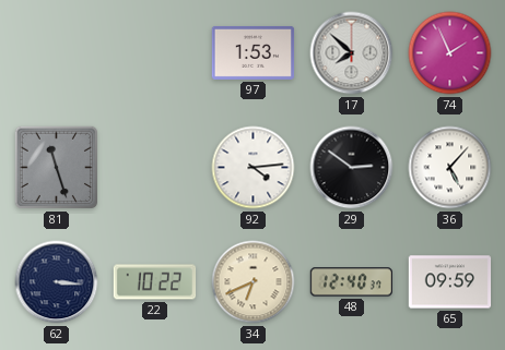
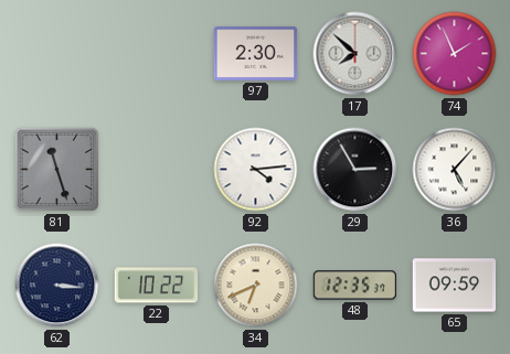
97: 1:53 -> 2:30
29: 2:51 -> 2:55
48: 12:40 -> 12:35
